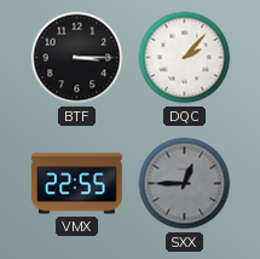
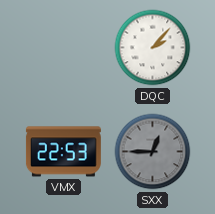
BTF: 3:15 -> none
VMX: 22:55 -> 22:53
